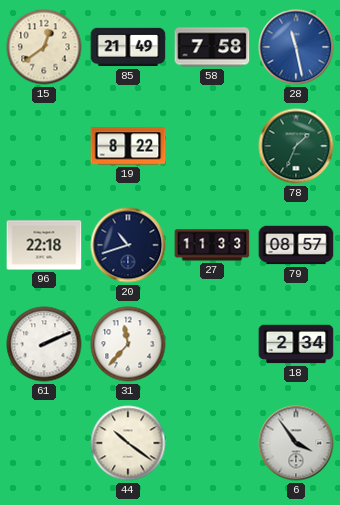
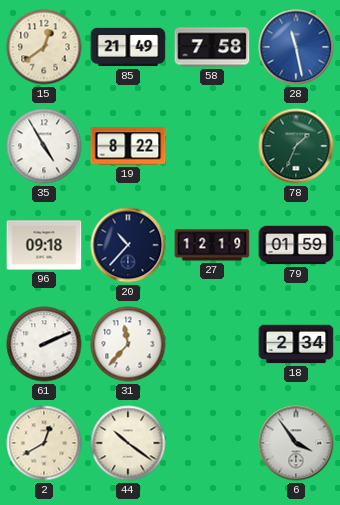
35: none -> 4:55
96: 22:18 -> 09:18
20: 10:42 -> 10:37
27: 11:33 -> 12:19
79: 08:57 -> 01:59
2: none -> 12:40
